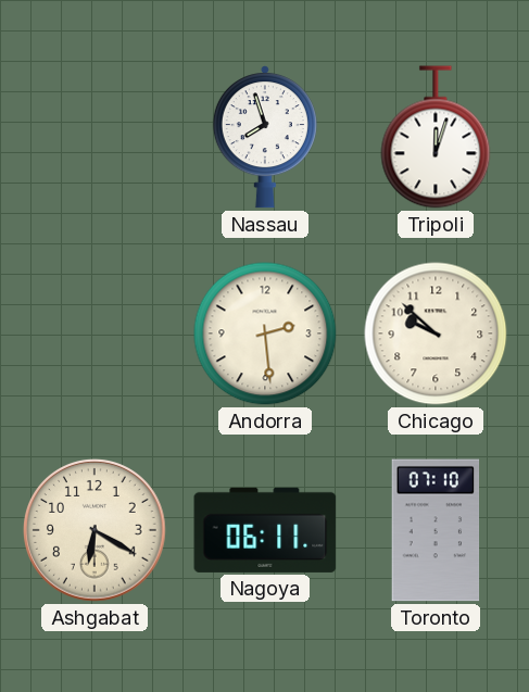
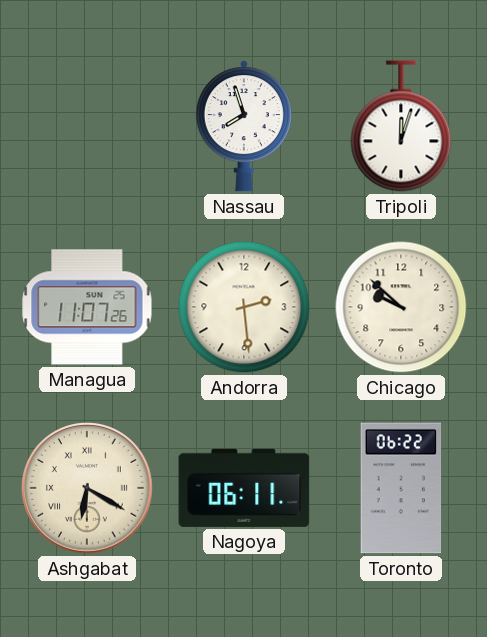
Managua: none -> 11:07
Ashgabat numerals: Arabic -> Roman
Toronto: 07:10 -> 06:22
